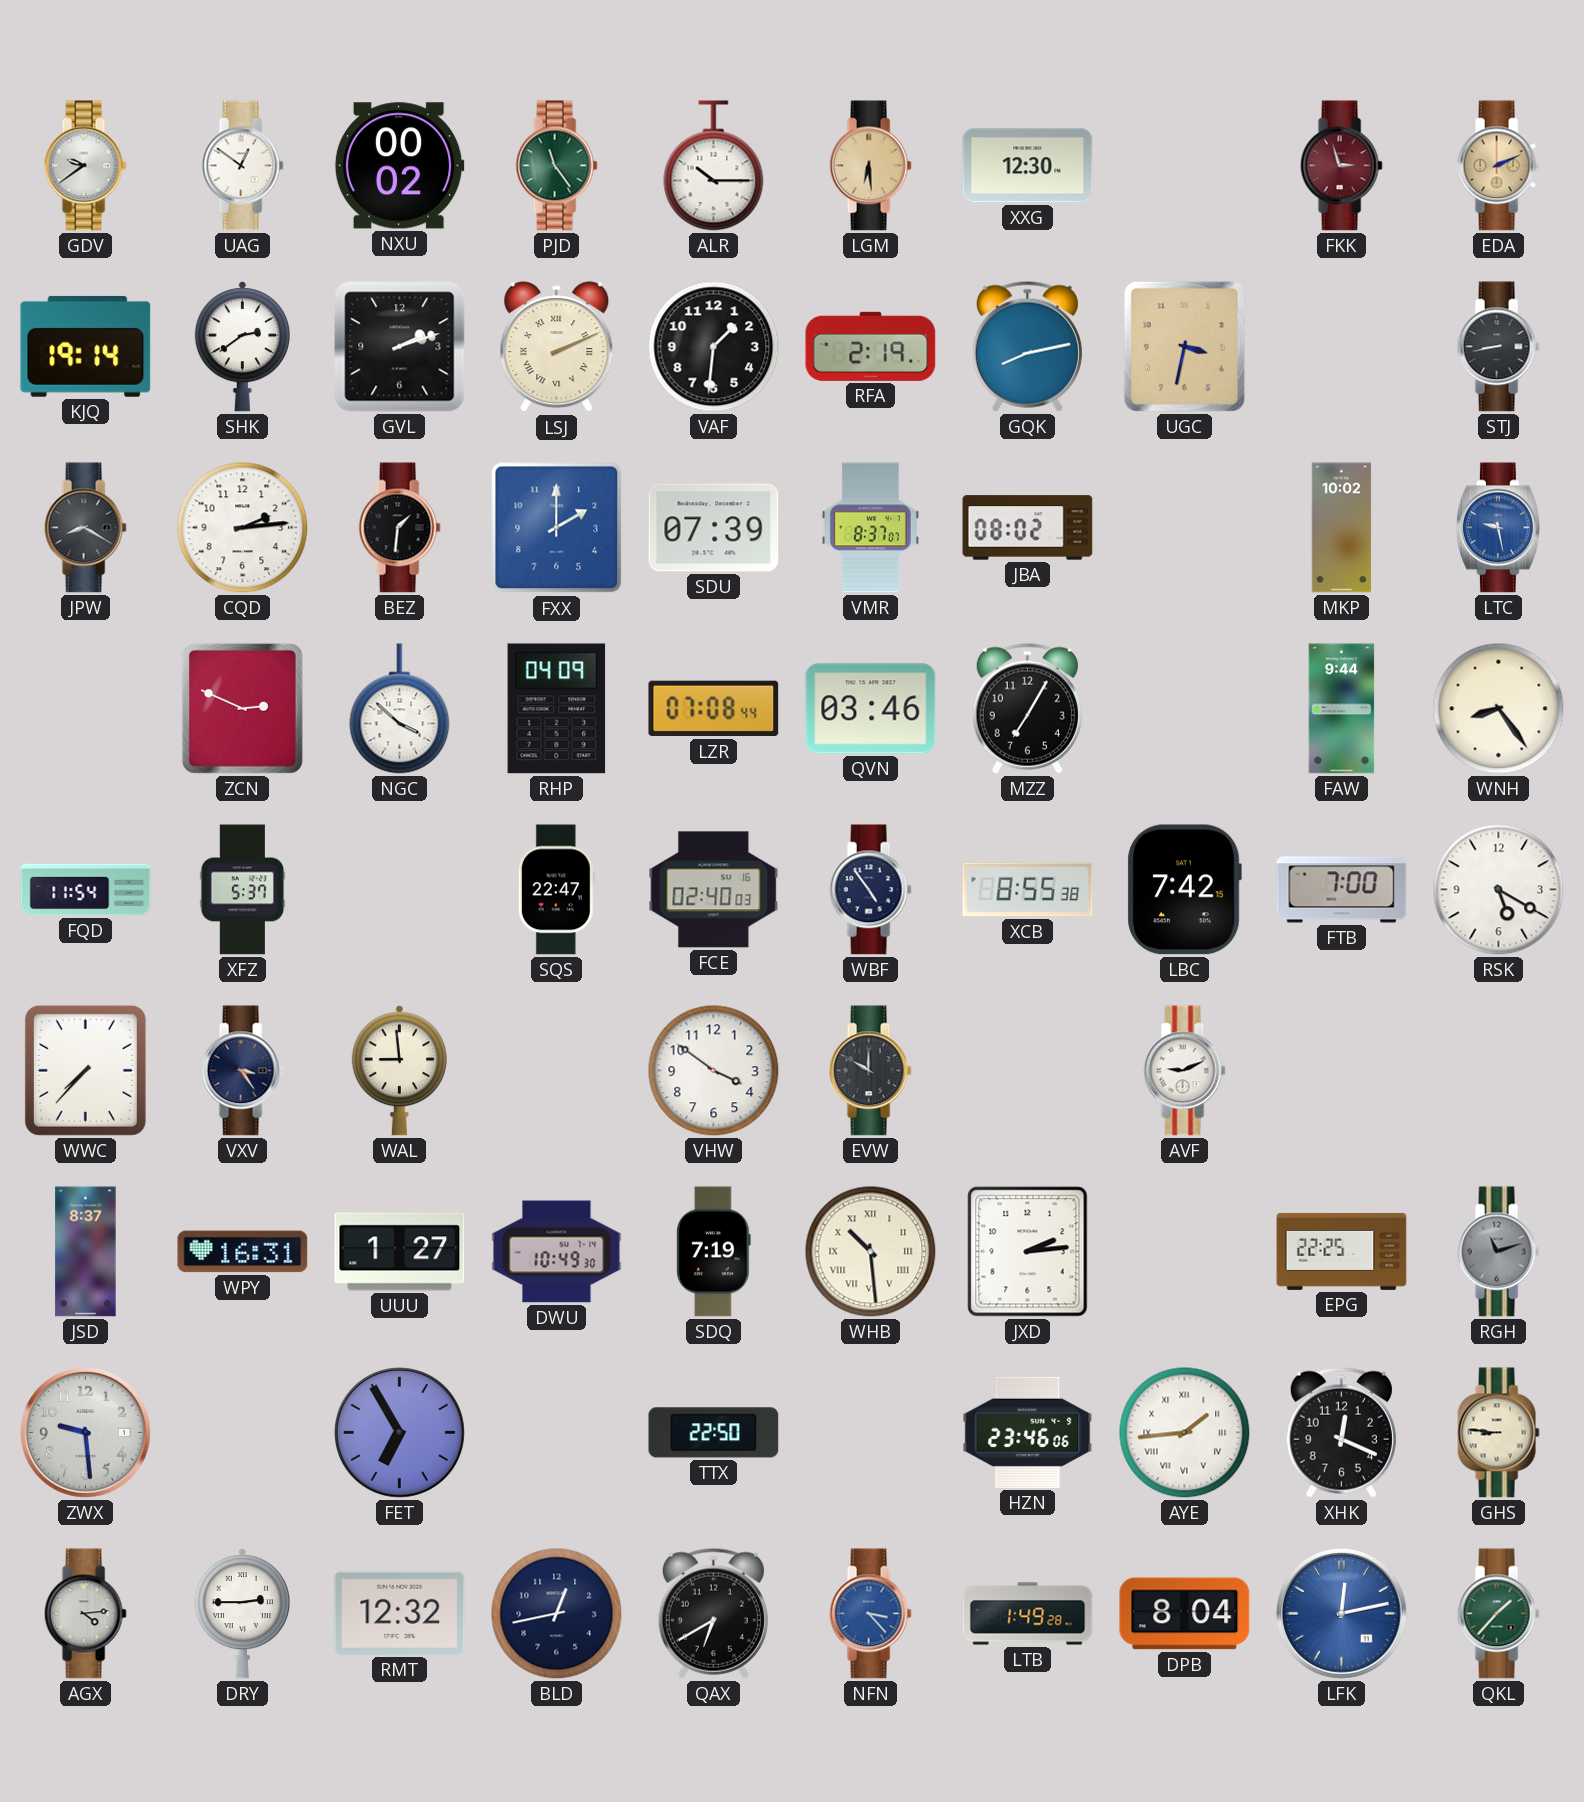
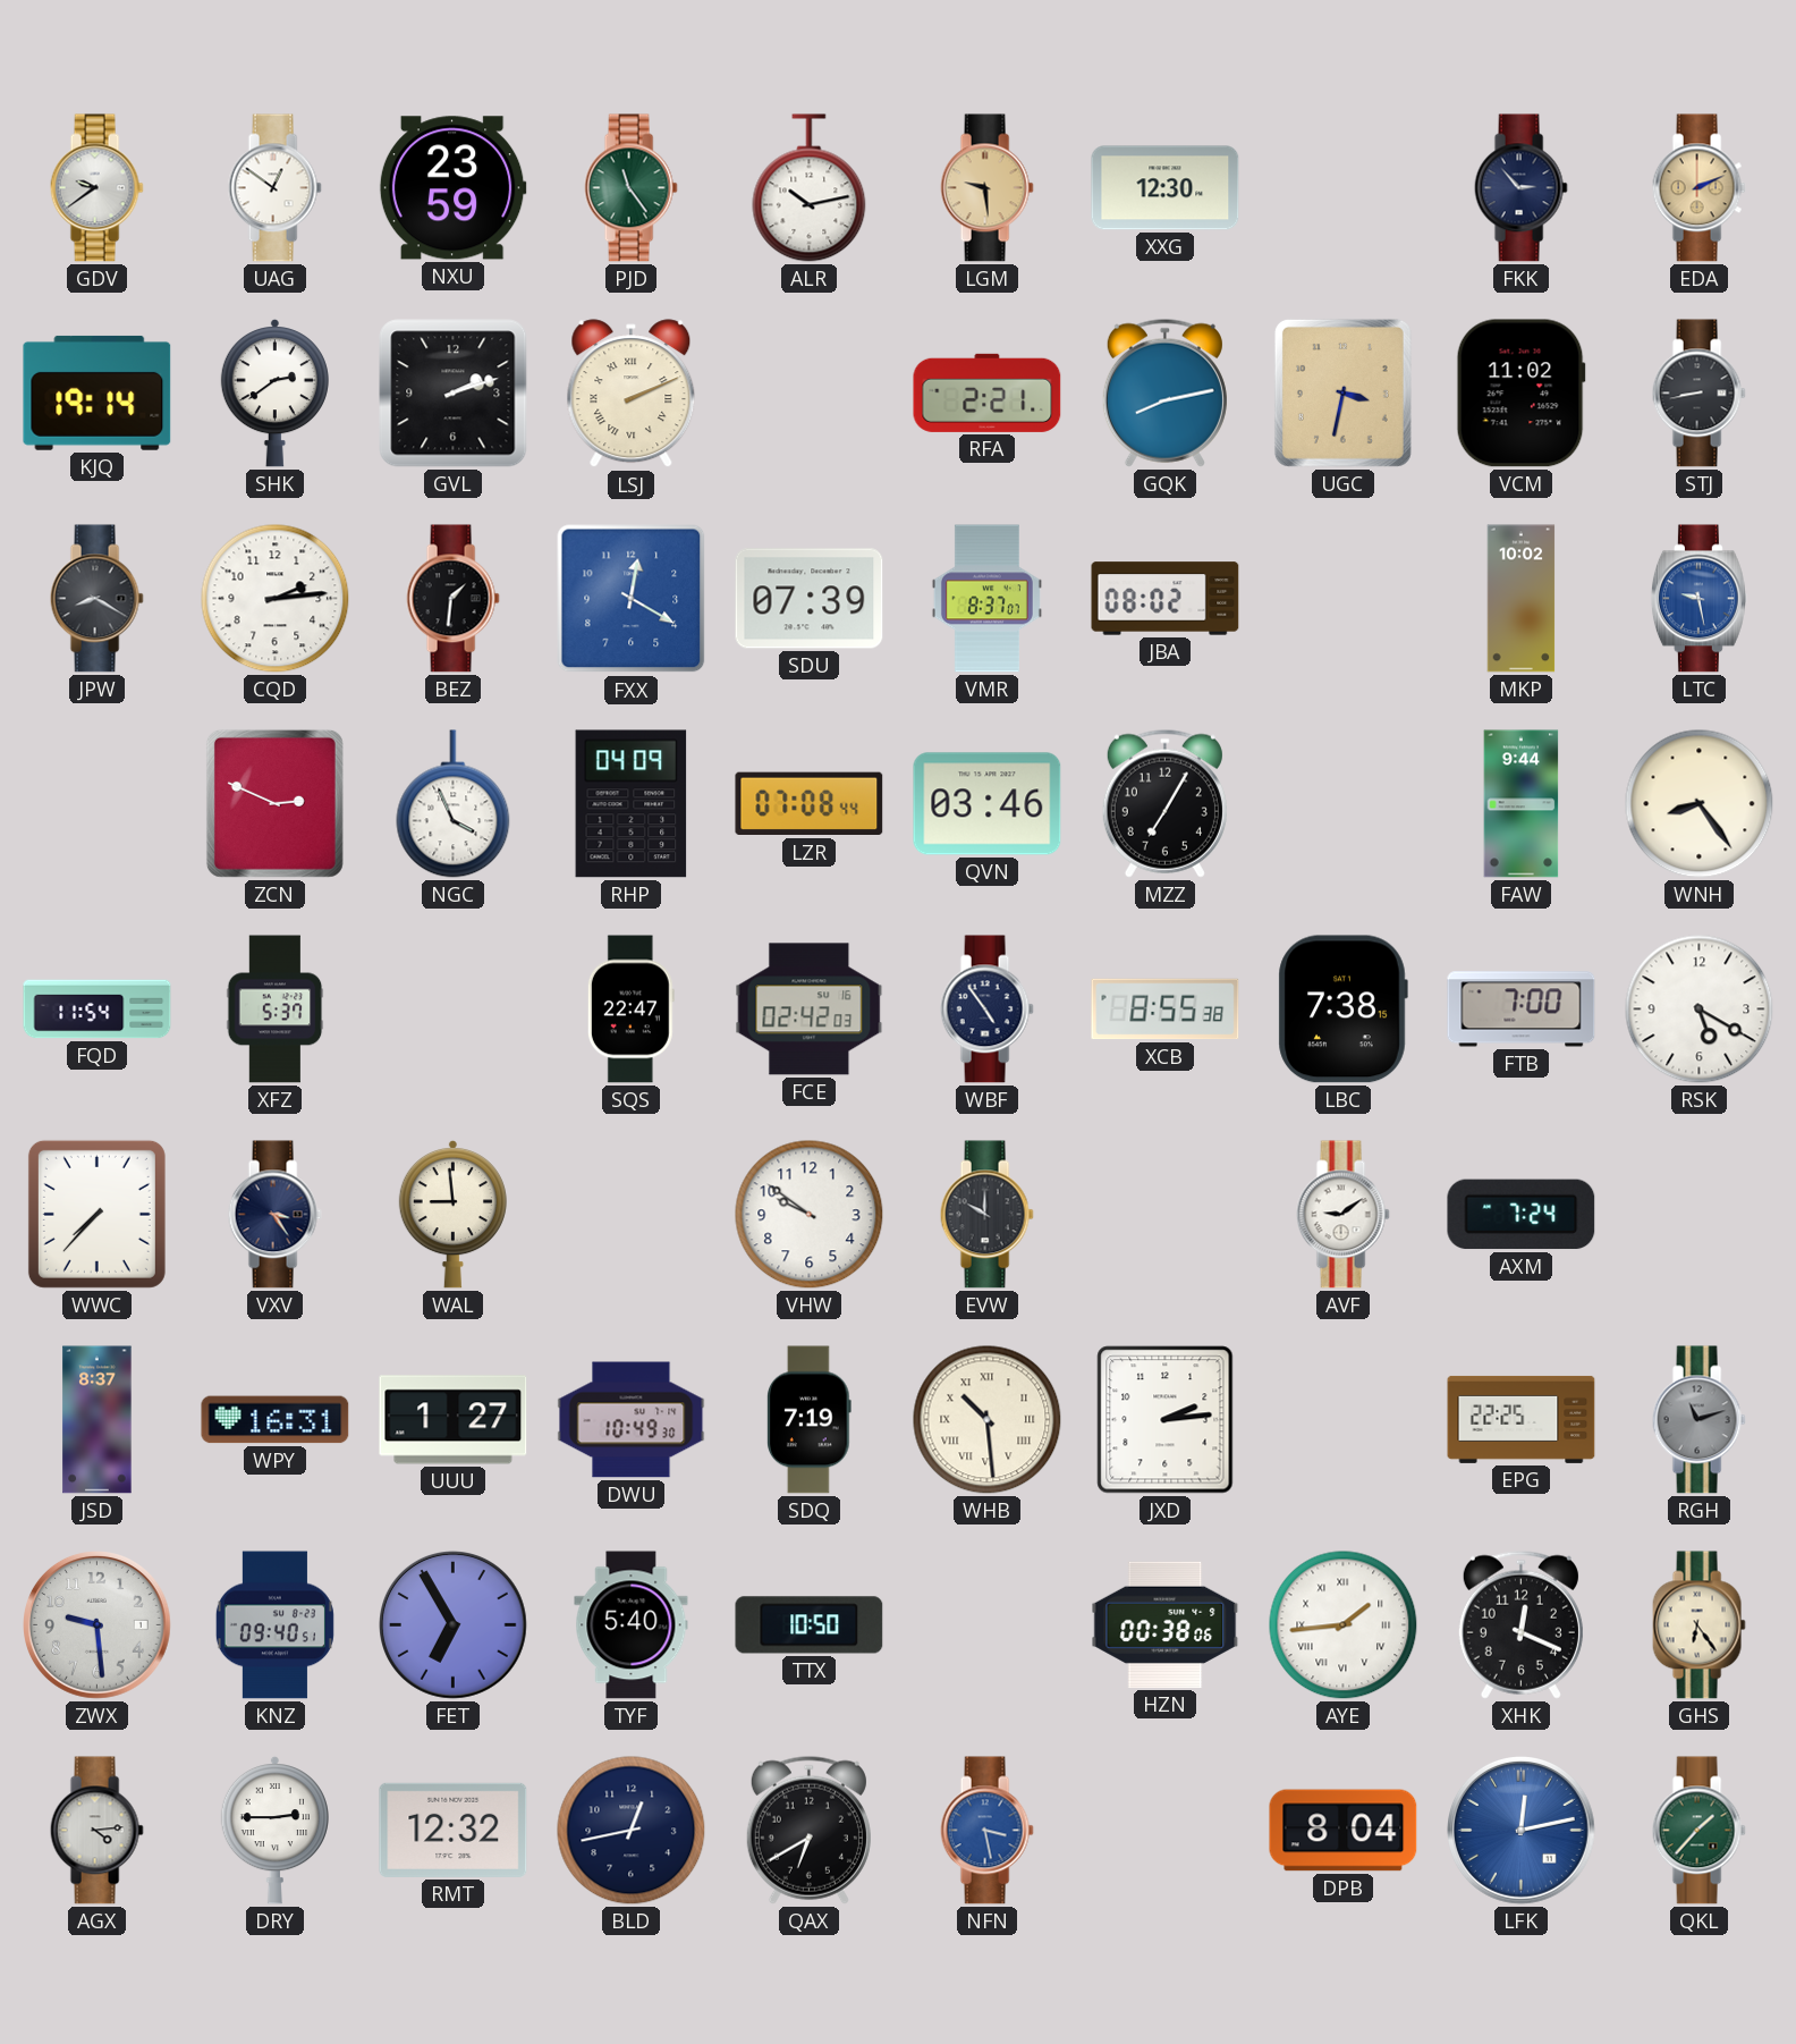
NXU: 00:02 -> 23:59
ALR: 10:15 -> 10:13
LGM: 6:29 -> 9:29
FKK: 2:57 -> 2:53
FKK dial: burgundy -> navy
VAF: 1:31 -> none
RFA: 2:19 -> 2:21
VCM: none -> 11:02
FXX: 2:00 -> 12:20
NGC: 3:52 -> 3:56
FCE: 02:40 -> 02:42
LBC: 7:42 -> 7:38
VHW: 3:51 -> 9:51
AVF: 9:11 -> 9:09
AXM: none -> 7:24
KNZ: none -> 09:40
TYF: none -> 5:40
TTX: 22:50 -> 10:50
HZN: 23:46 -> 00:38
GHS: 8:46 -> 6:24
NFN: 3:23 -> 3:28
LTB: 1:49 -> none
